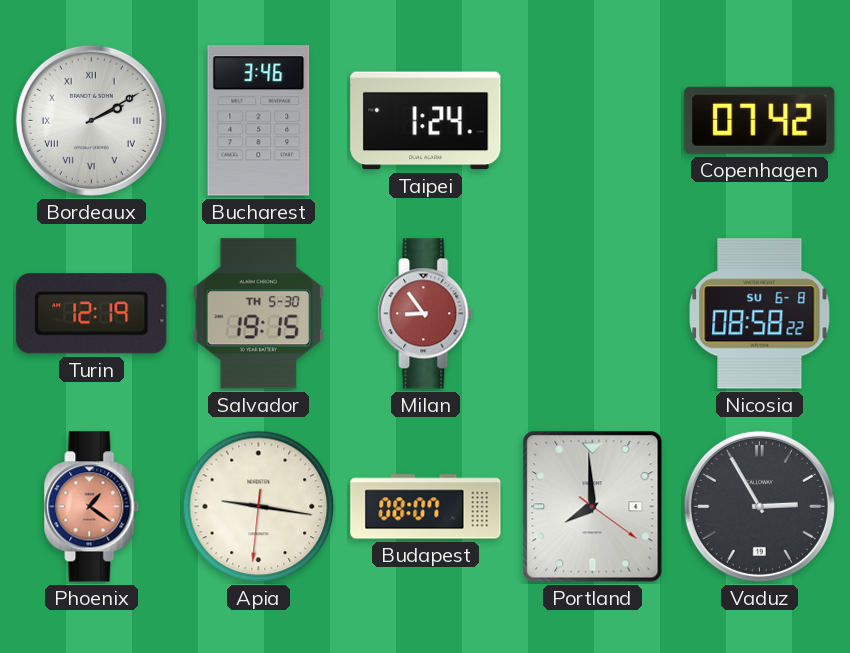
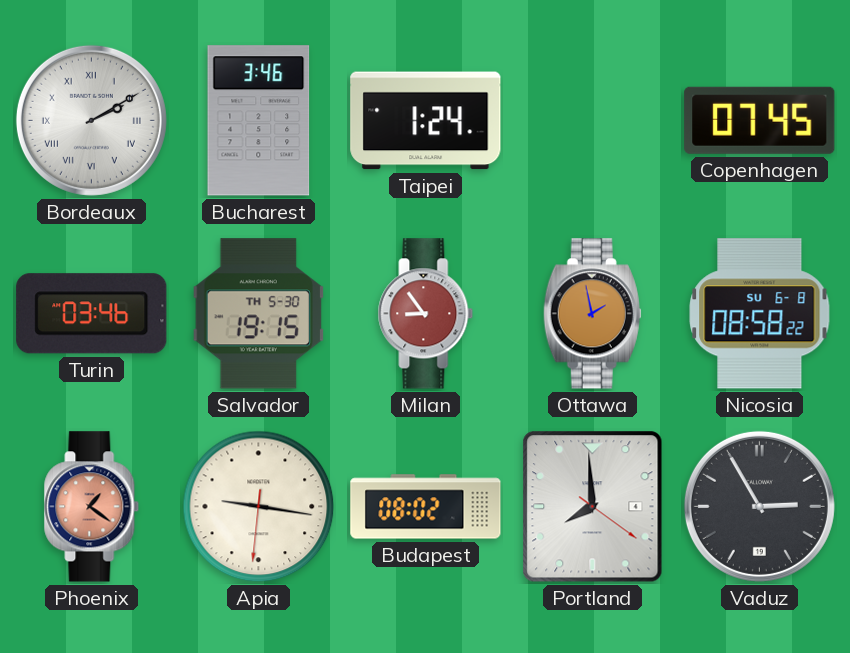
Copenhagen: 07:42 -> 07:45
Turin: 12:19 -> 03:46
Ottawa: none -> 1:58
Budapest: 08:07 -> 08:02
